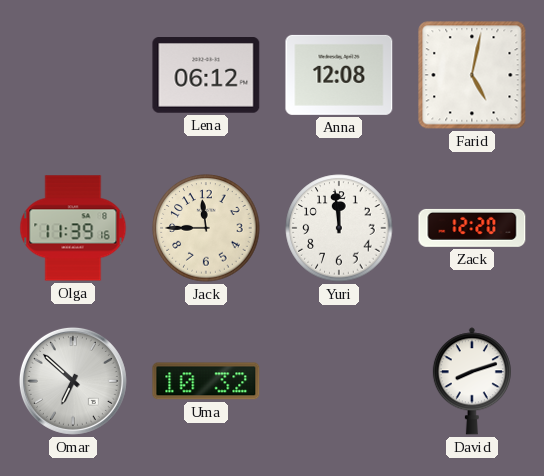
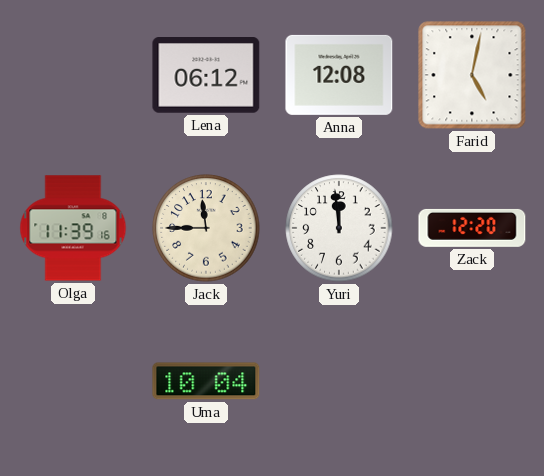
Omar: 6:52 -> none
Uma: 10:32 -> 10:04
David: 8:12 -> none
